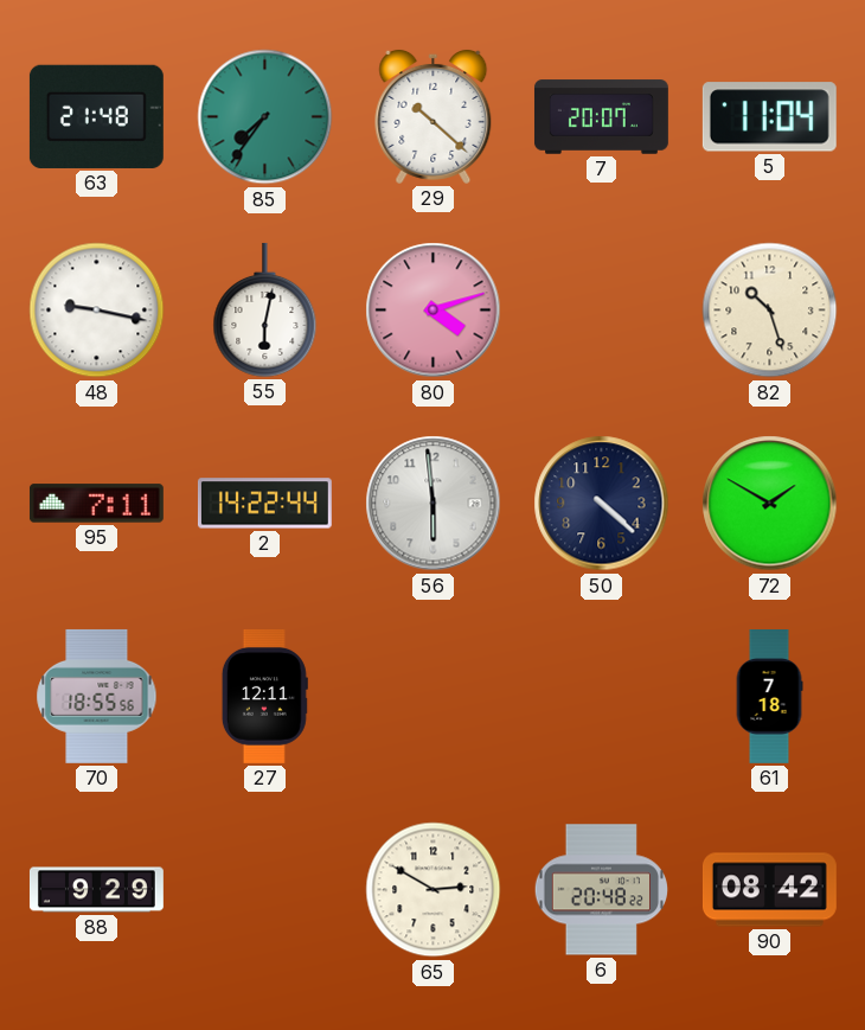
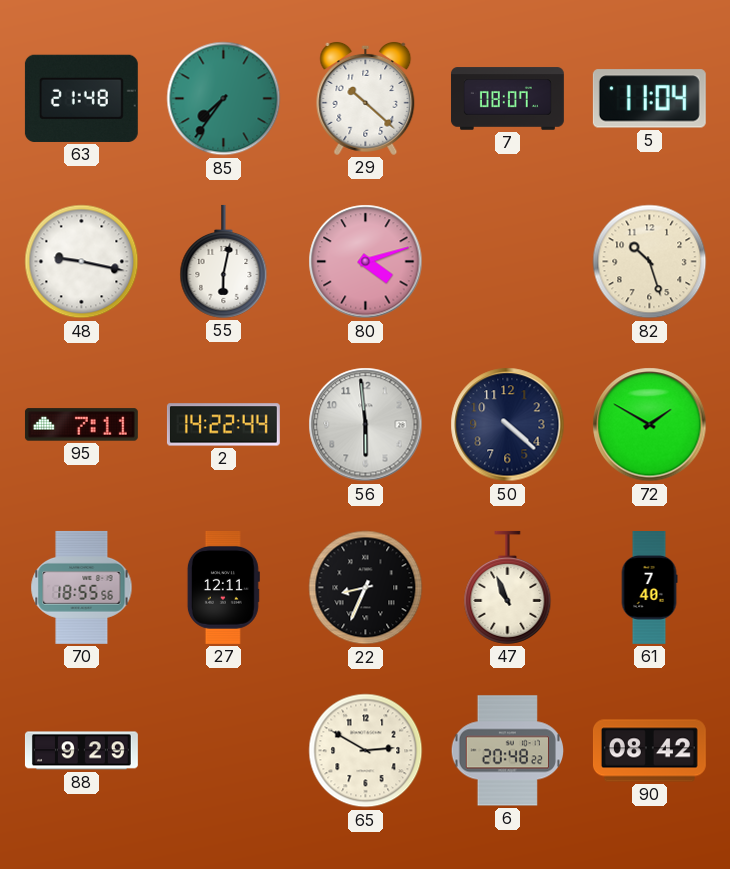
7: 20:07 -> 08:07
22: none -> 8:34
47: none -> 10:56
61: 7:18 -> 7:40
